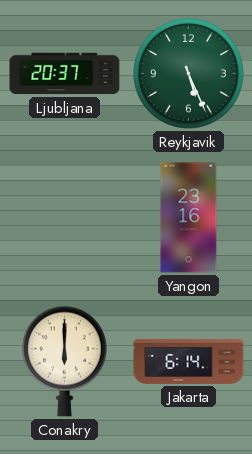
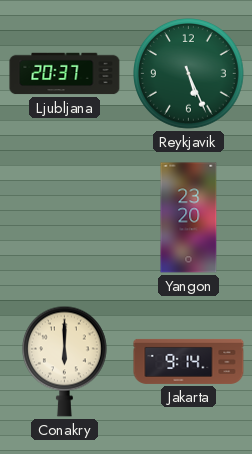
Yangon: 23:16 -> 23:20
Jakarta: 6:14 -> 9:14
